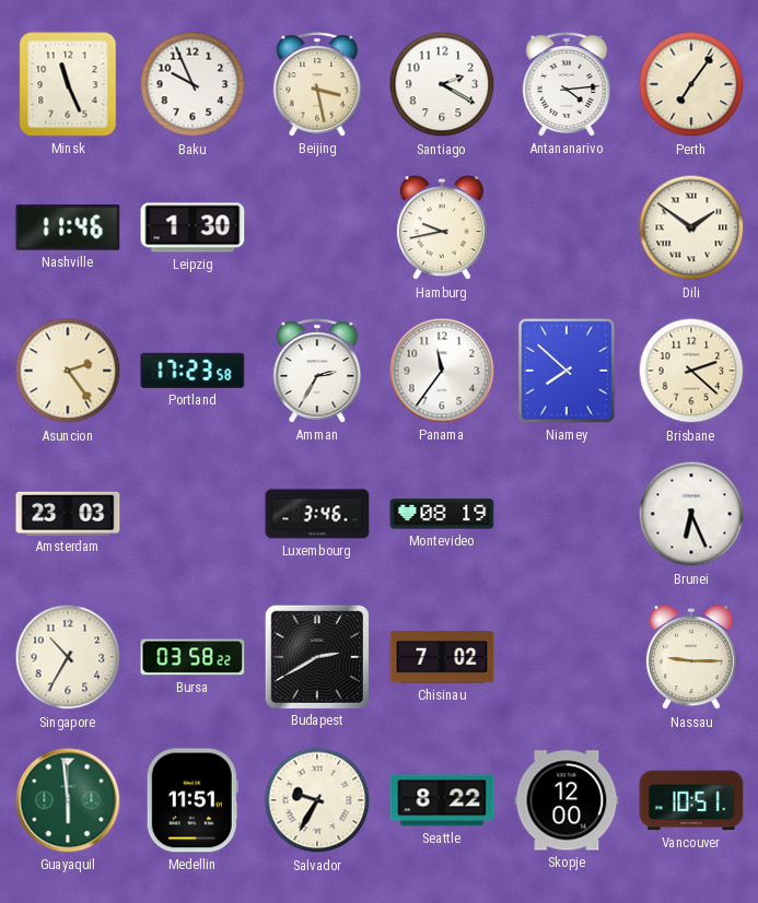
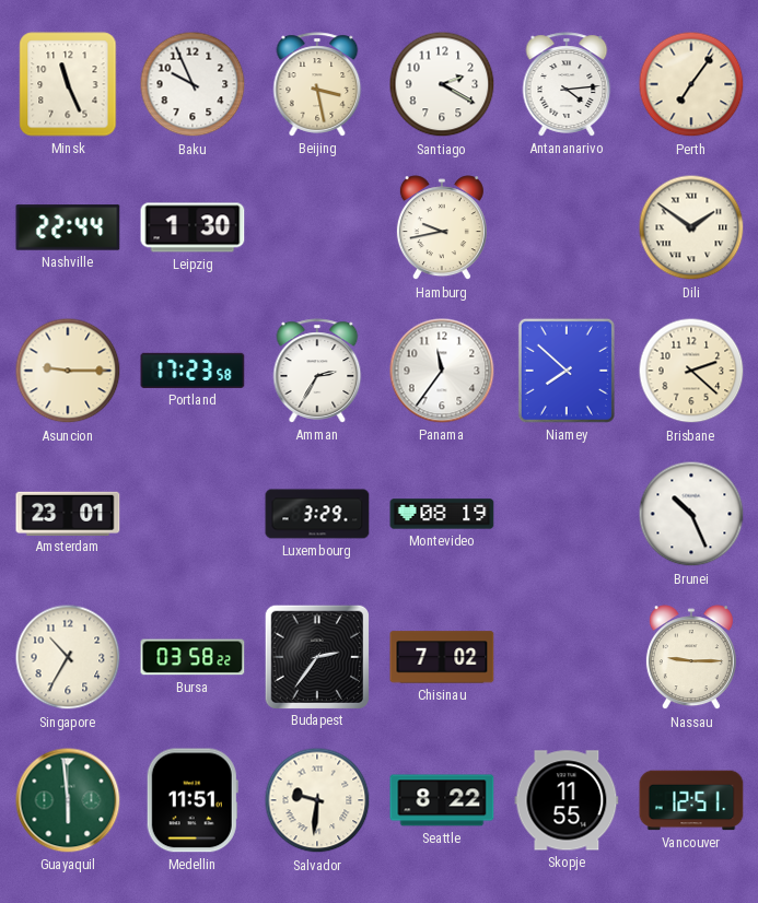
Nashville: 11:46 -> 22:44
Asuncion: 2:24 -> 9:15
Amsterdam: 23:03 -> 23:01
Luxembourg: 3:46 -> 3:29
Brunei: 6:26 -> 10:26
Budapest: 2:40 -> 2:36
Salvador: 9:35 -> 9:31
Skopje: 12:00 -> 11:55
Vancouver: 10:51 -> 12:51
